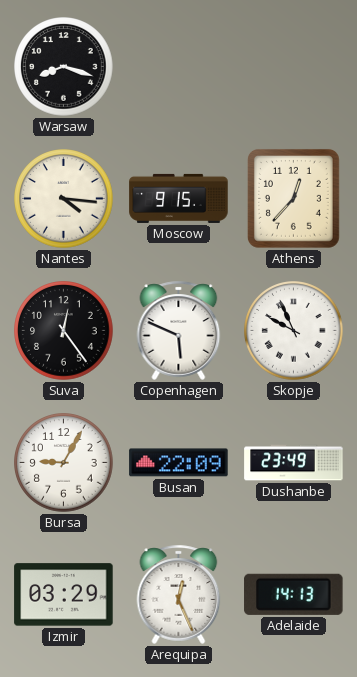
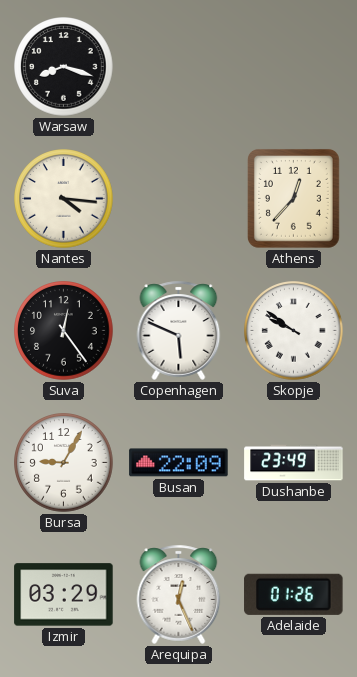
Moscow: 9:15 -> none
Skopje: 9:56 -> 9:51
Adelaide: 14:13 -> 01:26
